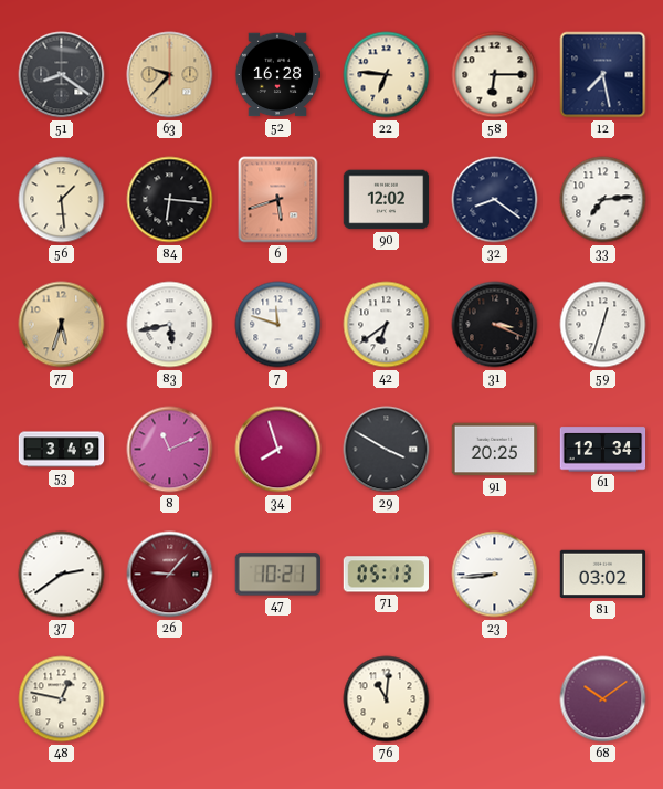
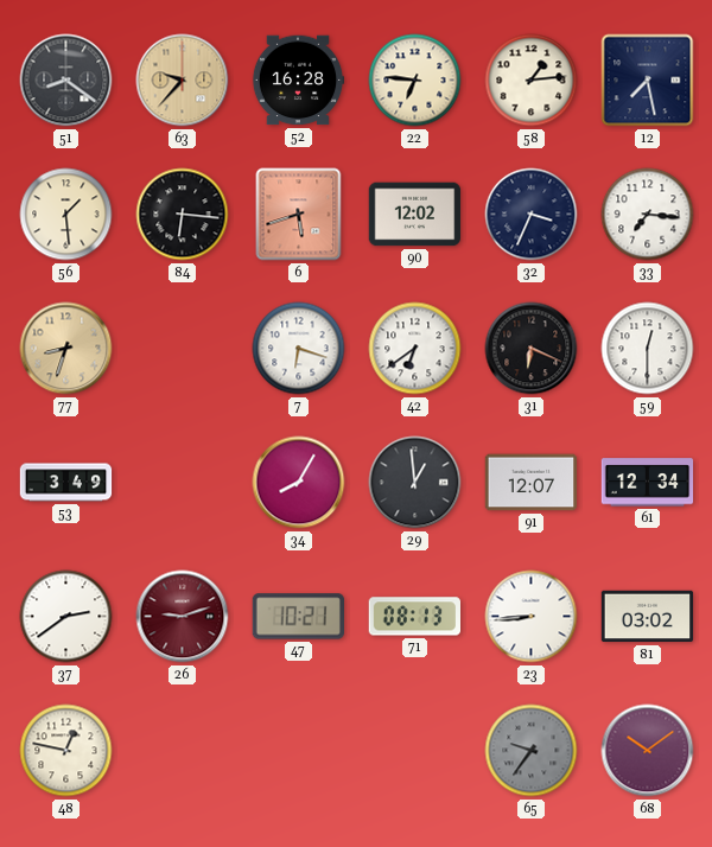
58: 6:15 -> 1:14
32: 8:21 -> 3:34
33: 7:14 -> 7:16
77: 5:33 -> 8:33
83: 5:43 -> none
7: 11:48 -> 6:18
31: 3:19 -> 6:19
59: 12:33 -> 12:30
8: 11:11 -> none
34: 7:57 -> 8:05
29: 3:50 -> 12:59
91: 20:25 -> 12:07
26: 9:07 -> 9:12
71: 05:13 -> 08:13
76: 11:01 -> none
65: none -> 9:36
